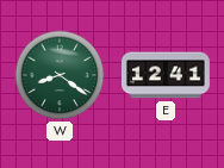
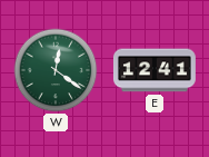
W: 8:21 -> 12:21
